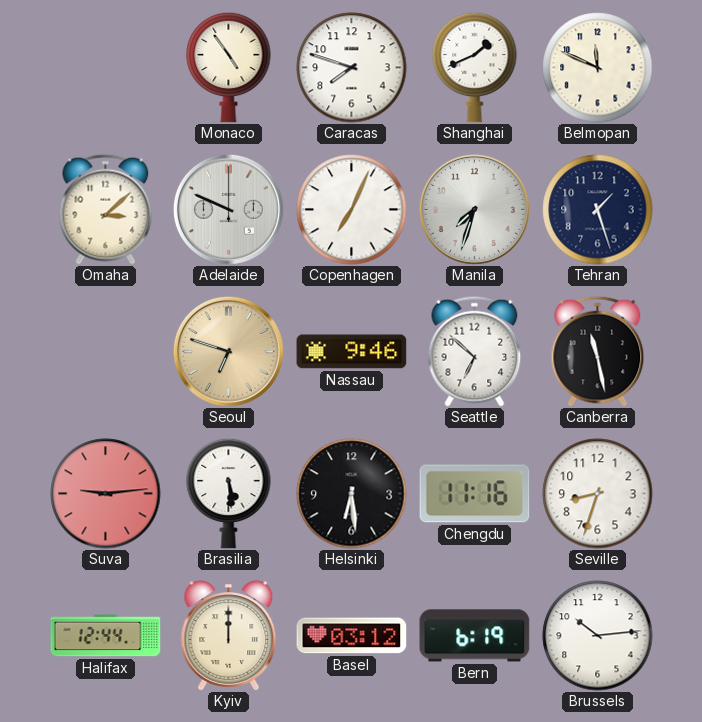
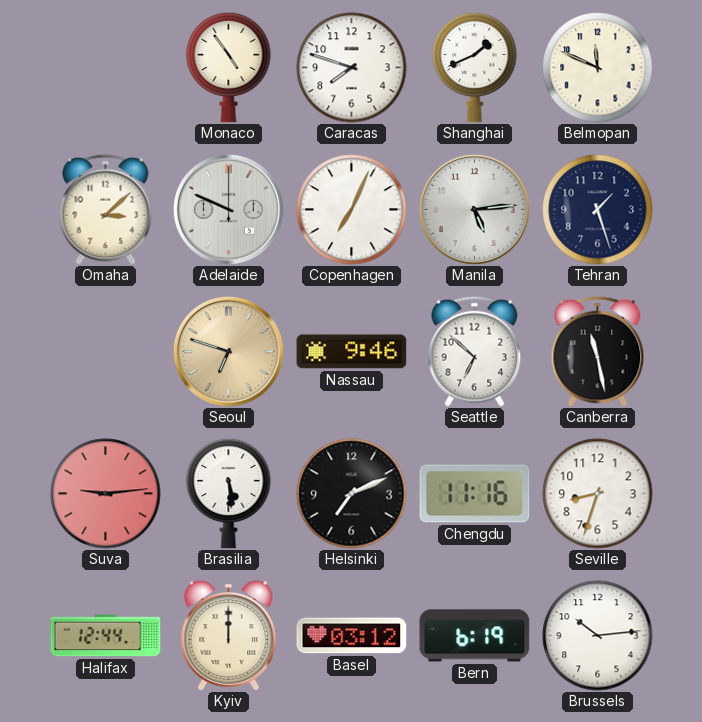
Manila: 7:33 -> 5:14
Helsinki: 6:29 -> 7:11
